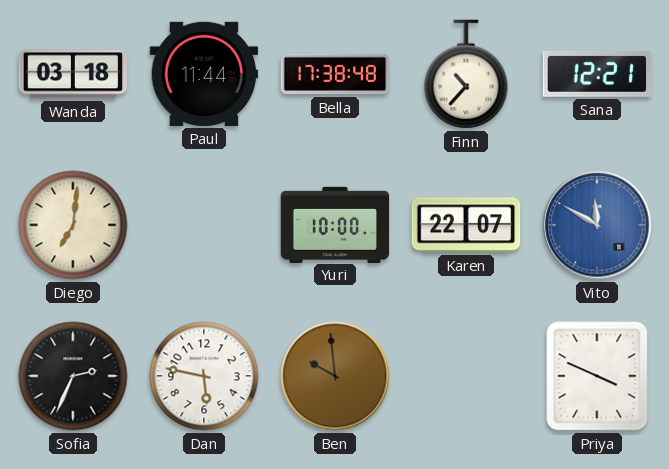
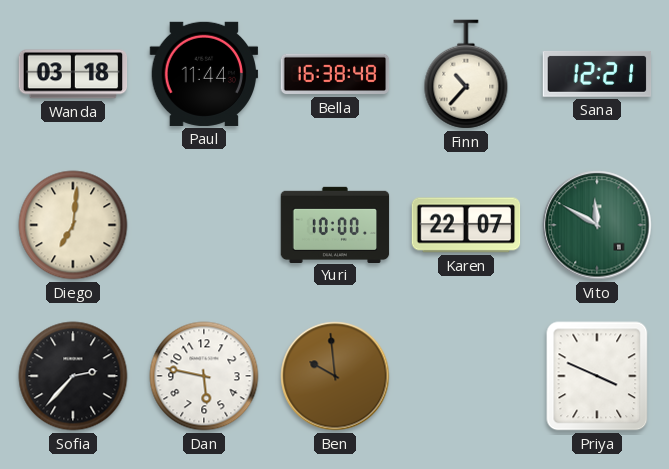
Bella: 17:38 -> 16:38
Vito dial: blue -> green
Sofia: 2:34 -> 2:37
